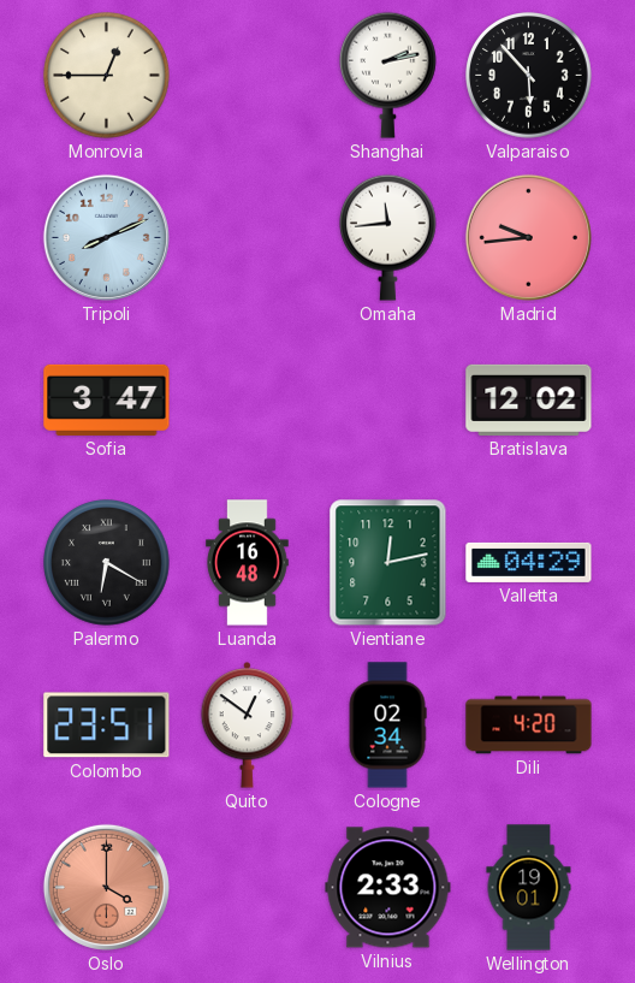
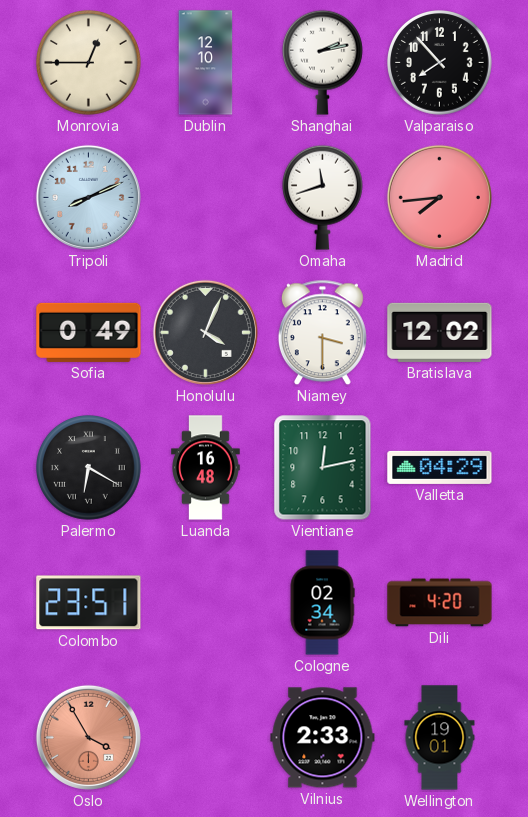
Dublin: none -> 12:10
Valparaiso: 5:53 -> 7:53
Omaha: 11:44 -> 11:42
Madrid: 9:44 -> 7:44
Sofia: 3:47 -> 0:49
Honolulu: none -> 4:04
Niamey: none -> 3:30
Quito: 12:51 -> none
Oslo: 4:00 -> 3:55
